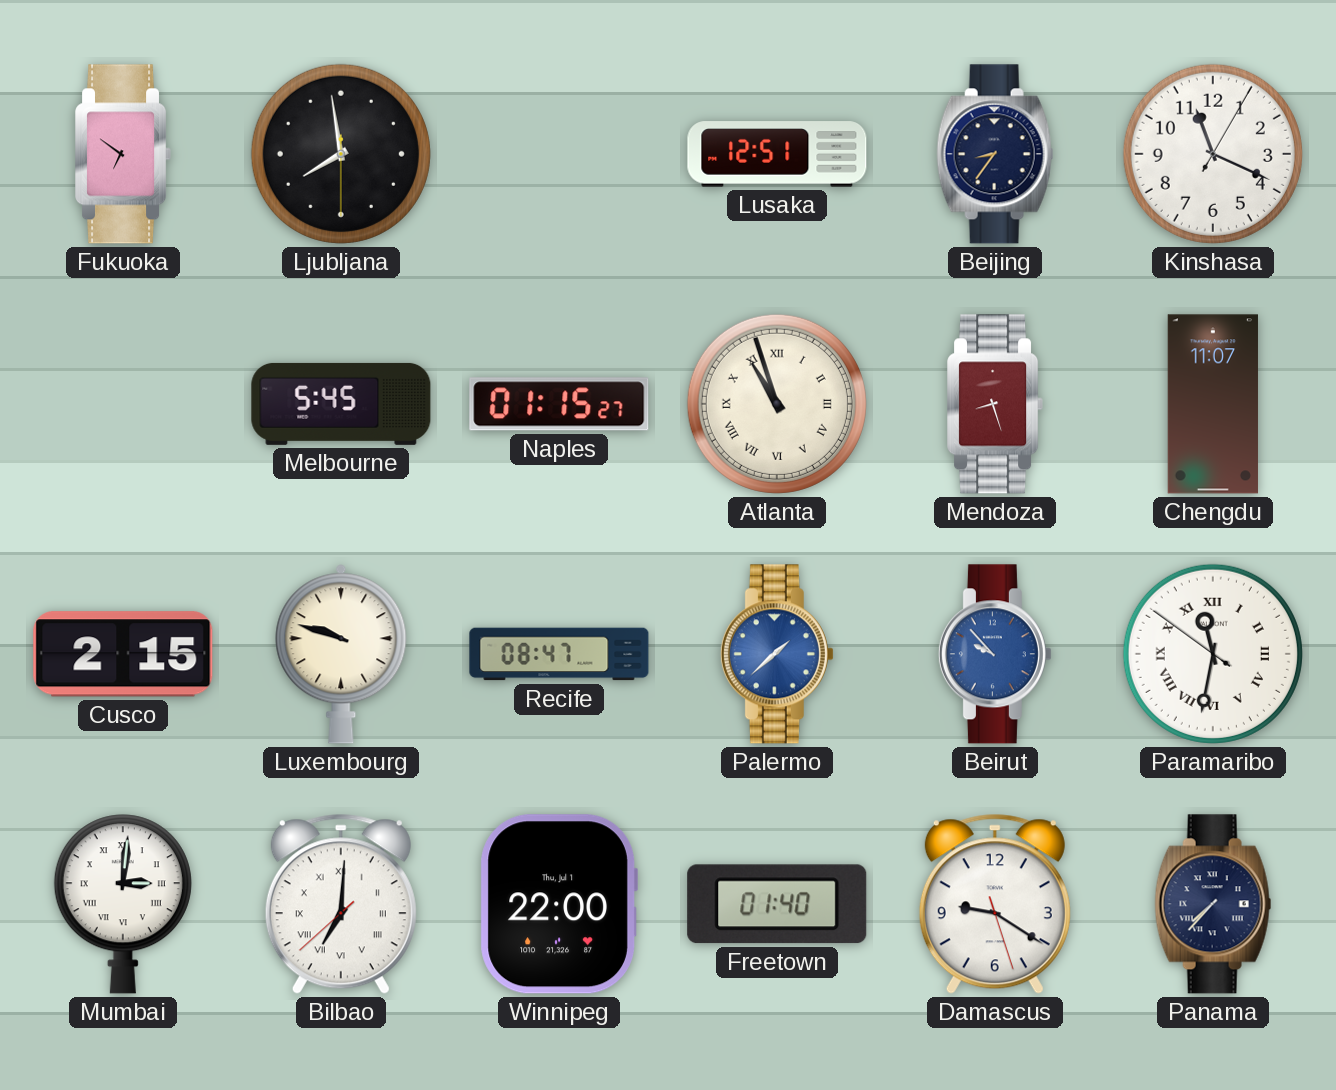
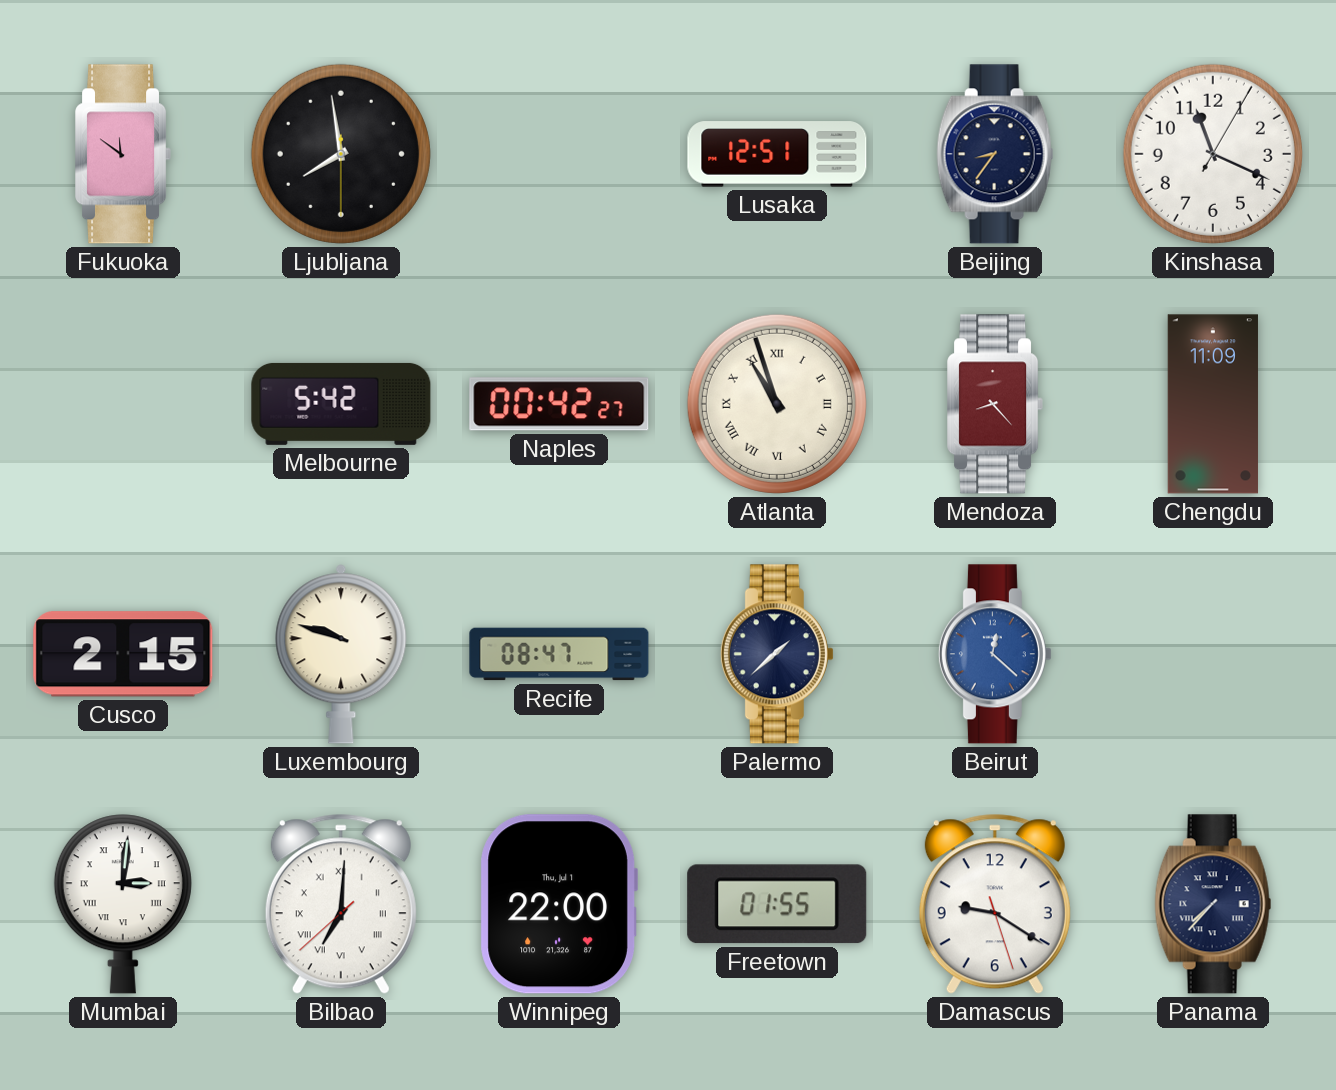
Fukuoka: 6:51 -> 11:51
Melbourne: 5:45 -> 5:42
Naples: 01:15 -> 00:42
Mendoza: 8:27 -> 8:23
Chengdu: 11:07 -> 11:09
Palermo dial: blue -> navy
Beirut: 9:53 -> 12:22
Paramaribo: 11:31 -> none
Freetown: 01:40 -> 01:55
